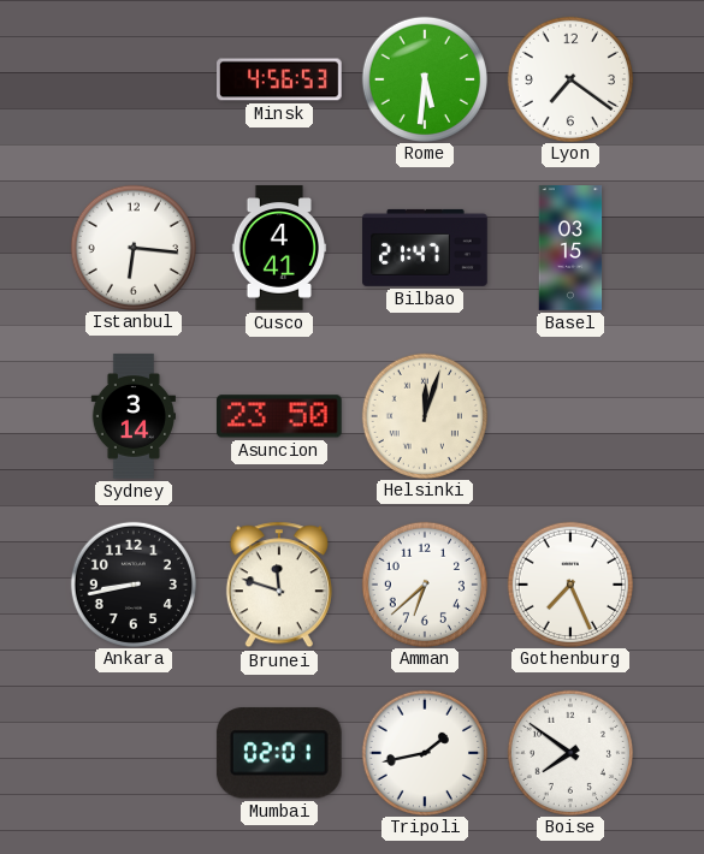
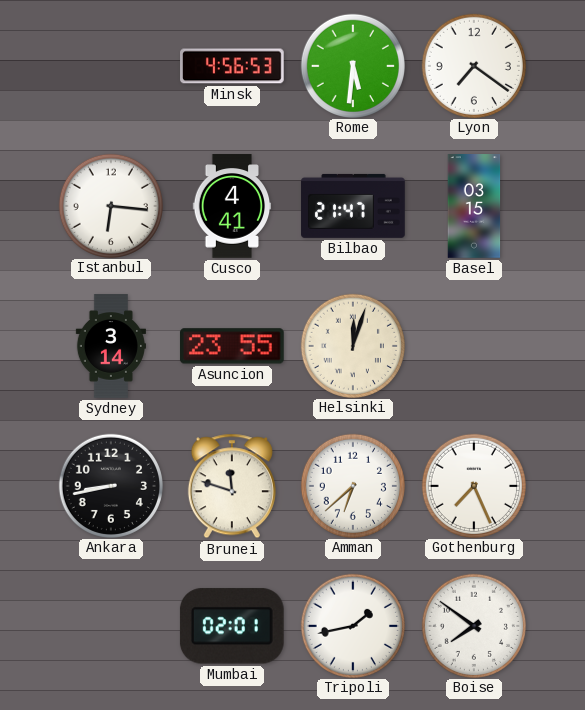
Asuncion: 23:50 -> 23:55
